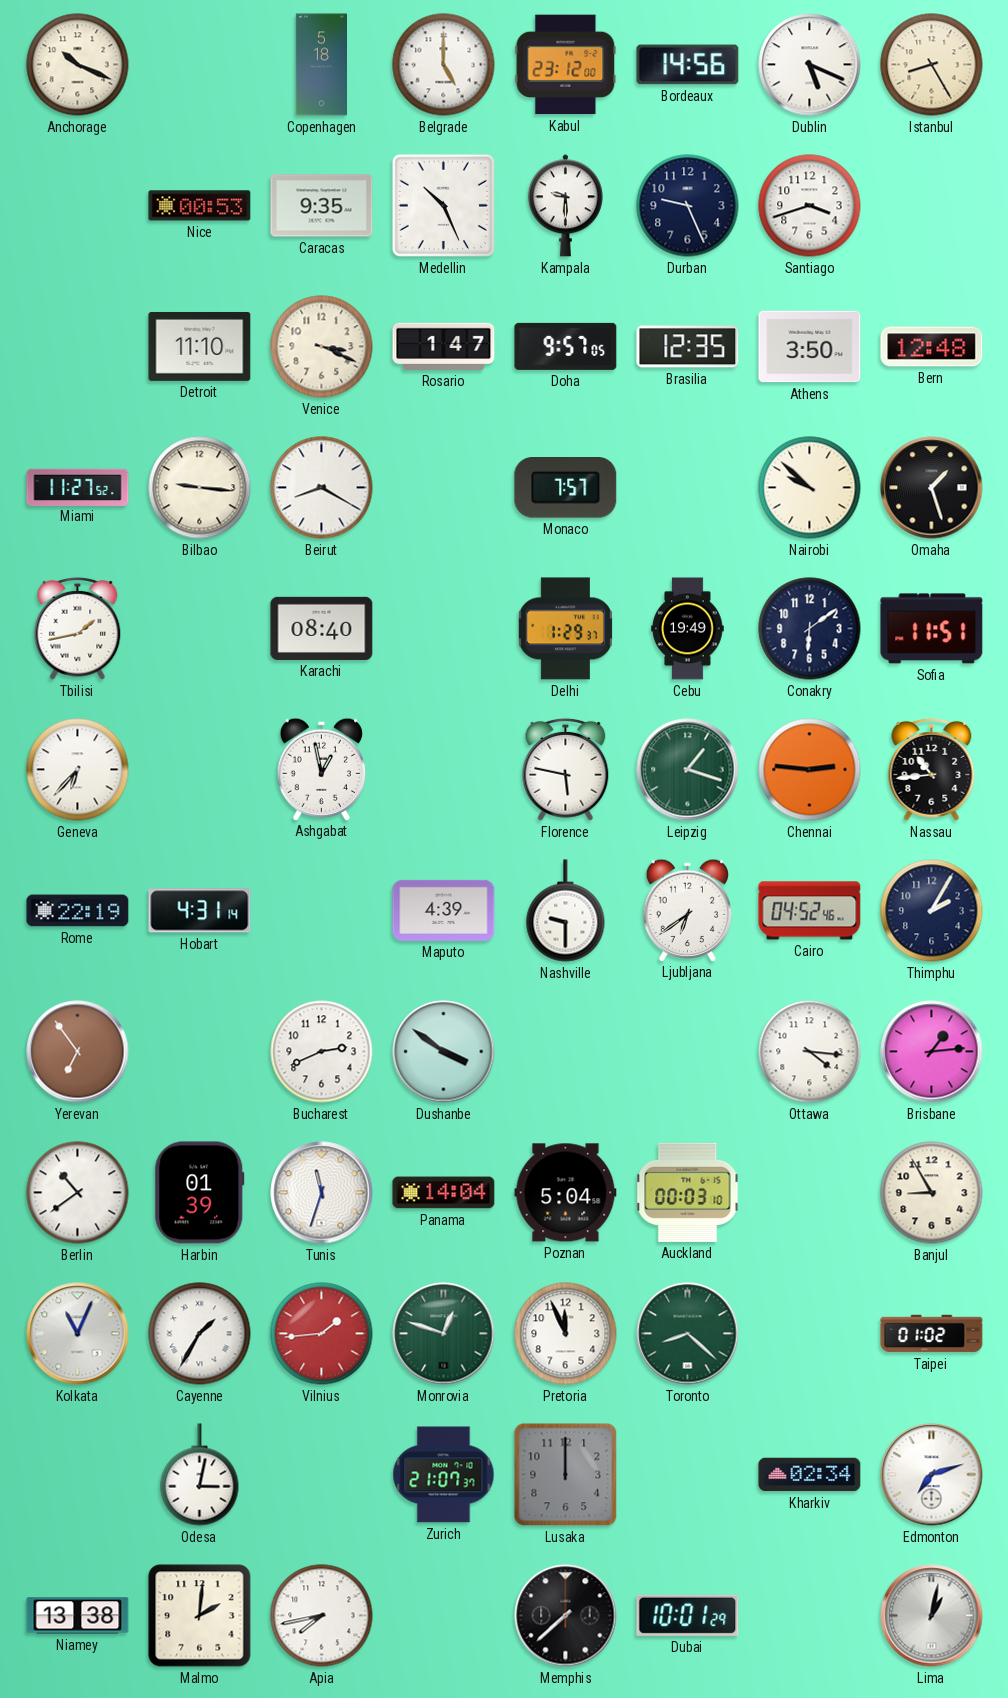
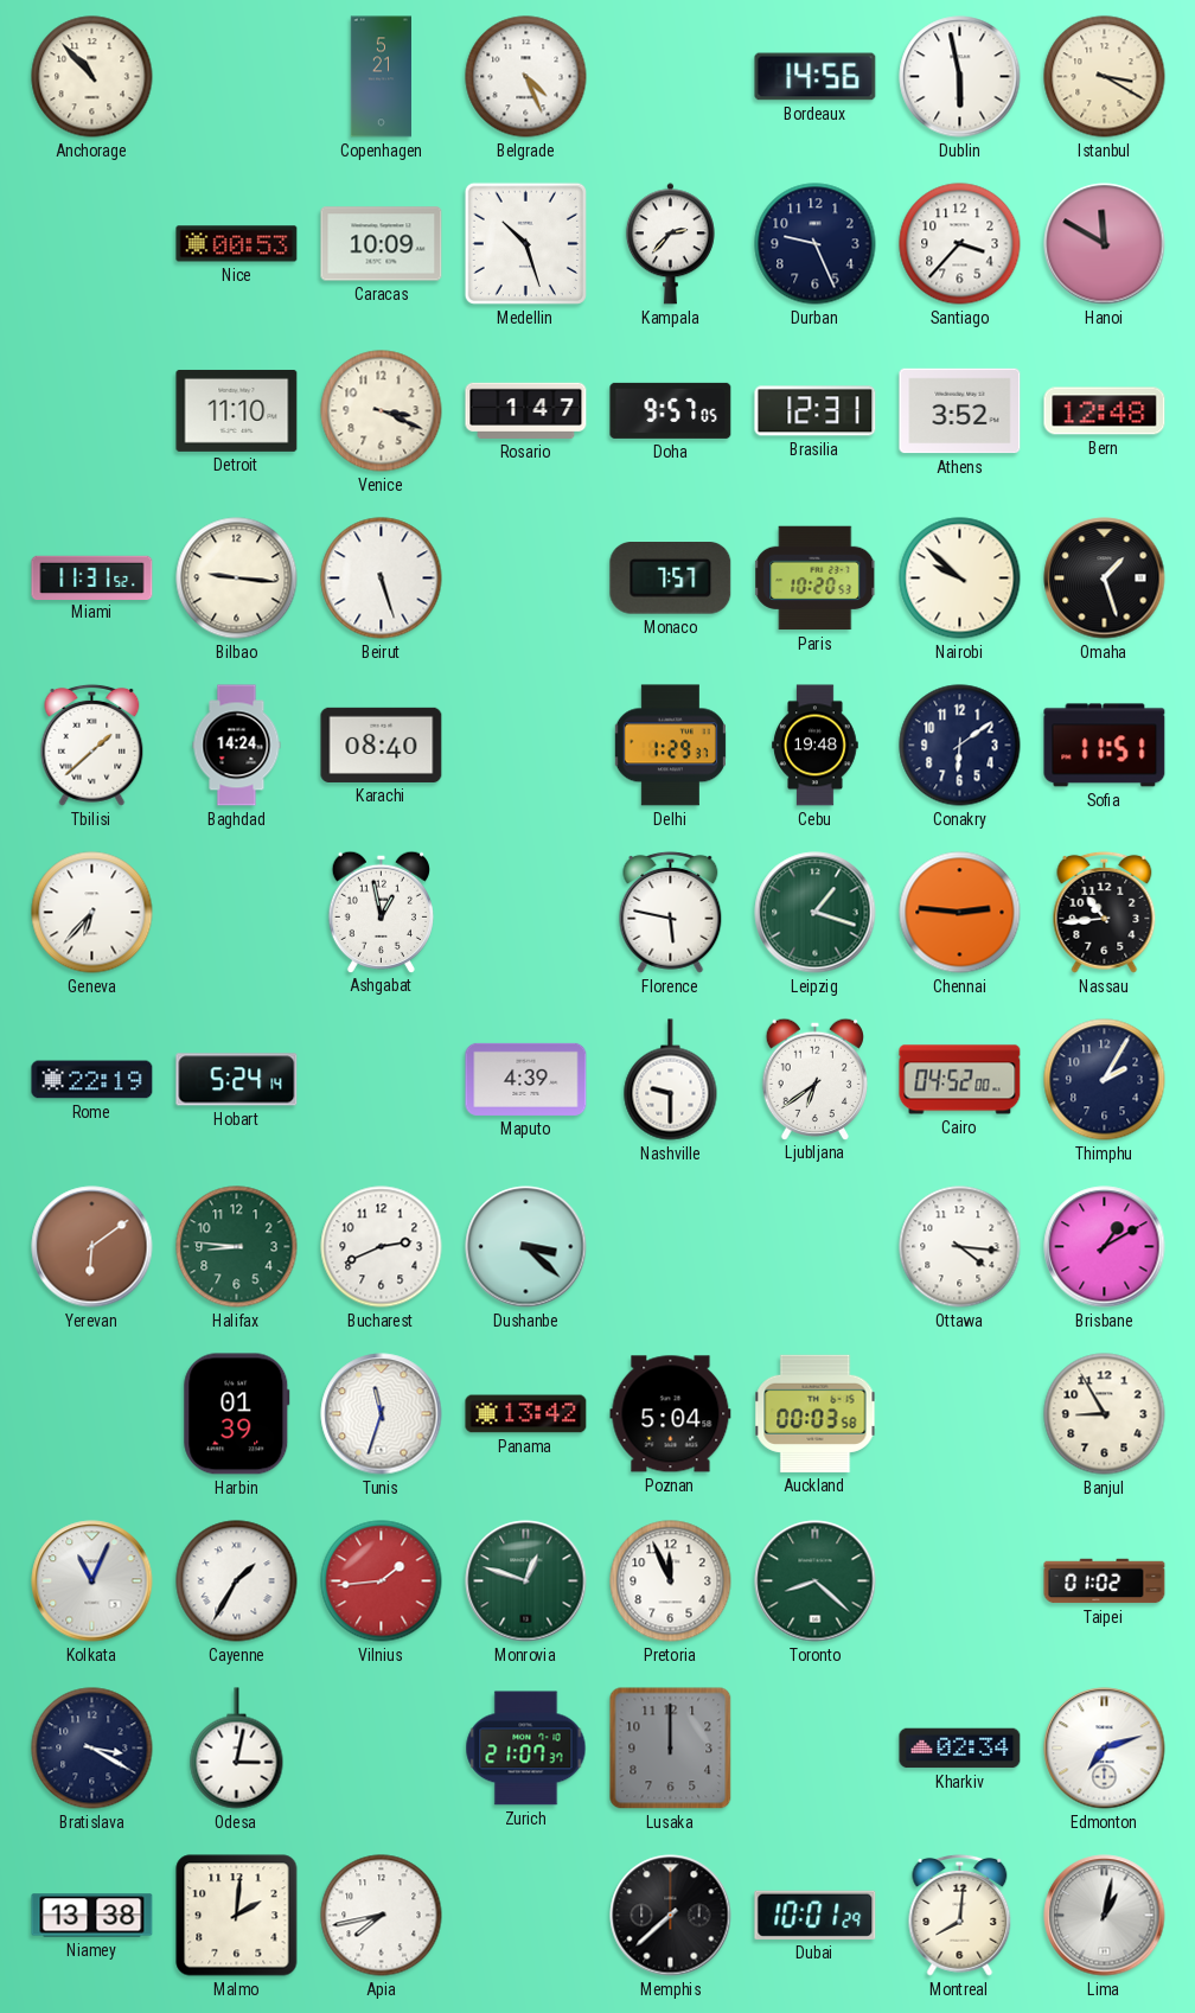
Anchorage: 10:19 -> 10:53
Copenhagen: 5:18 -> 5:21
Belgrade: 5:00 -> 4:26
Kabul: 23:12 -> none
Dublin: 5:19 -> 5:58
Istanbul: 8:25 -> 3:20
Caracas: 9:35 -> 10:09
Medellin: 10:26 -> 10:27
Kampala: 9:30 -> 2:37
Santiago: 3:42 -> 3:37
Hanoi: none -> 11:50
Brasilia: 12:35 -> 12:31
Athens: 3:50 -> 3:52
Miami: 11:27 -> 11:31
Beirut: 8:20 -> 5:27
Paris: none -> 10:20
Tbilisi: 1:43 -> 1:38
Baghdad: none -> 14:24
Cebu: 19:49 -> 19:48
Hobart: 4:31 -> 5:24
Cairo: 04:52:46 -> 04:52:00
Yerevan: 6:54 -> 6:09
Halifax: none -> 8:46
Dushanbe: 3:51 -> 3:22
Brisbane: 1:14 -> 1:10
Berlin: 10:39 -> none
Panama: 14:04 -> 13:42
Auckland: 00:03:10 -> 00:03:58
Bratislava: none -> 3:20
Montreal: none -> 8:01
